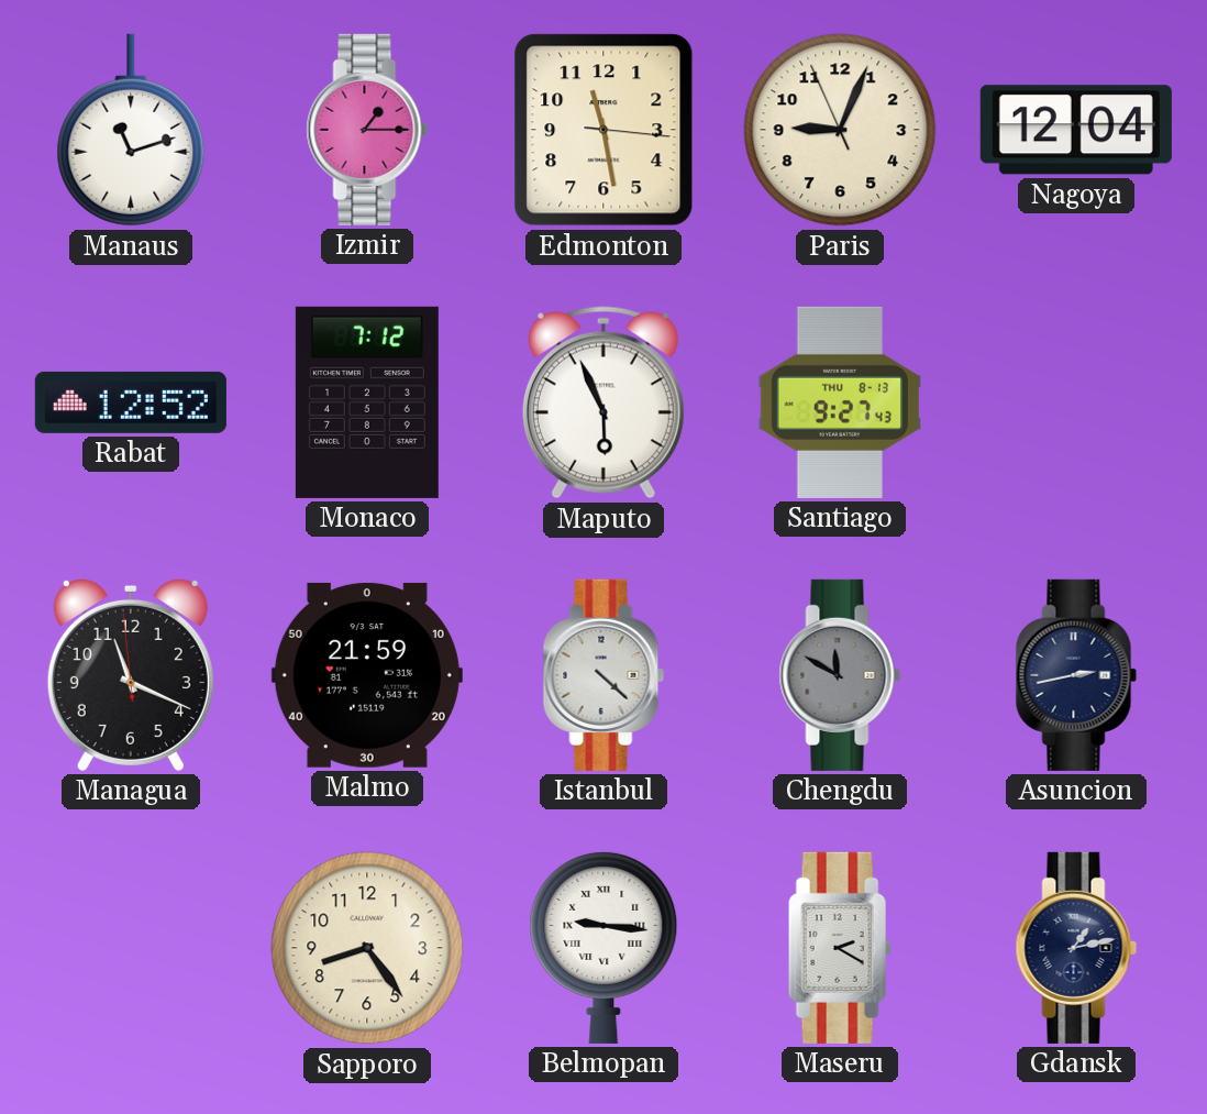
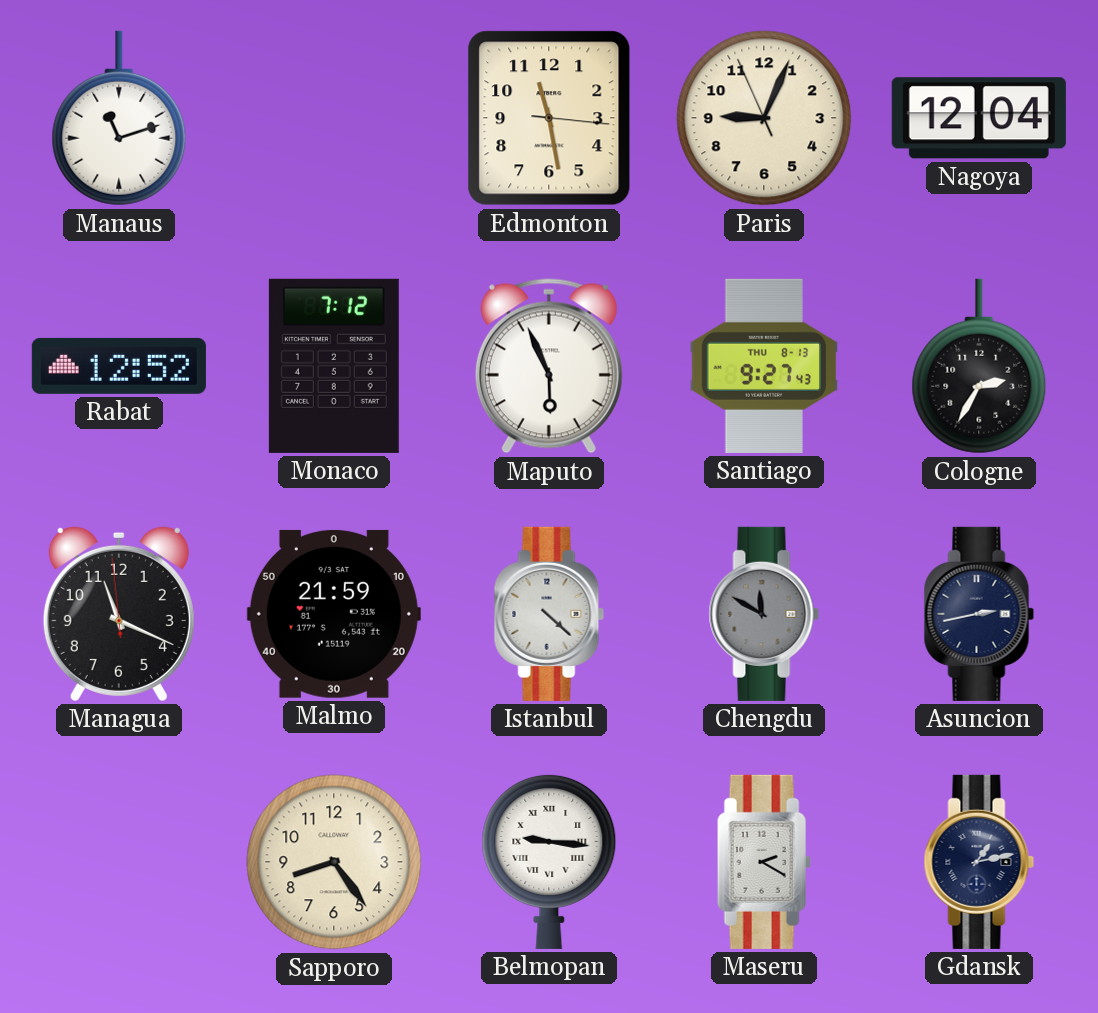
Izmir: 1:15 -> none
Cologne: none -> 2:35
